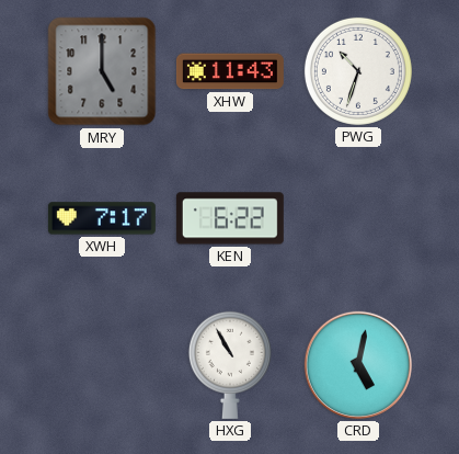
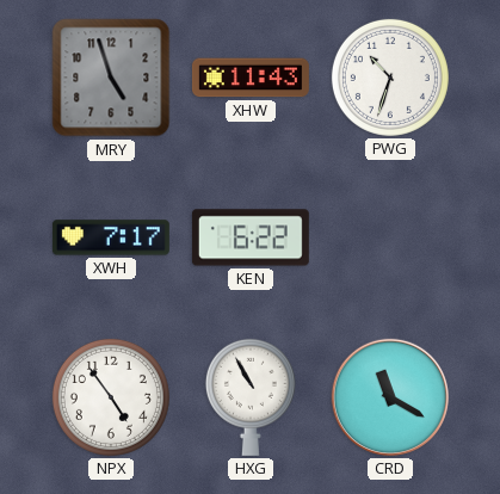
MRY: 5:00 -> 4:57
NPX: none -> 4:54
CRD: 5:02 -> 11:20
